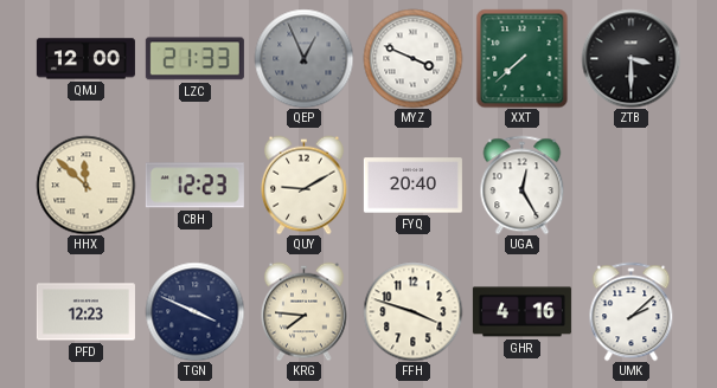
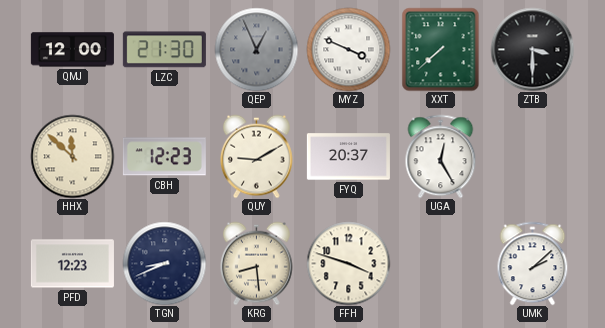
LZC: 21:33 -> 21:30
FYQ: 20:40 -> 20:37
TGN: 3:49 -> 8:41
KRG: 7:46 -> 8:29
GHR: 4:16 -> none
